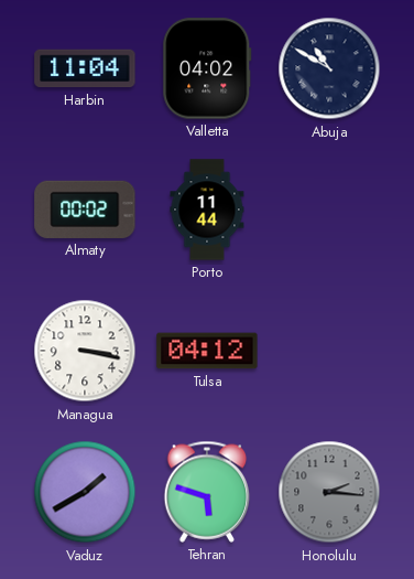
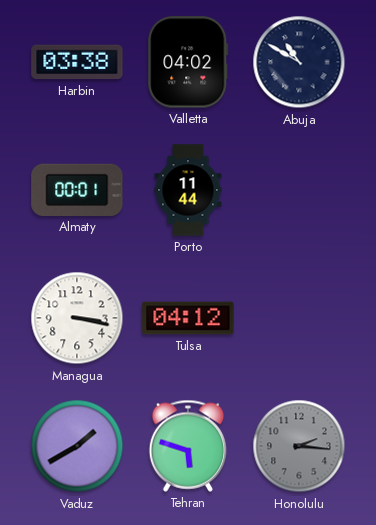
Harbin: 11:04 -> 03:38
Almaty: 00:02 -> 00:01
